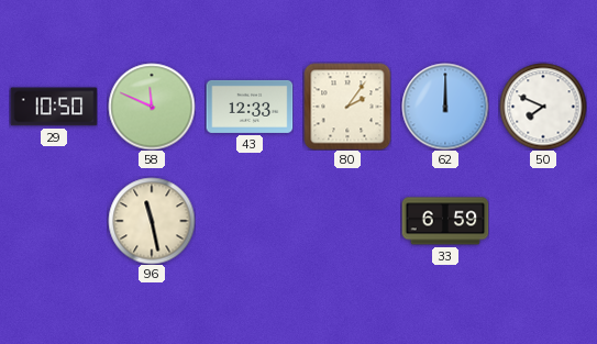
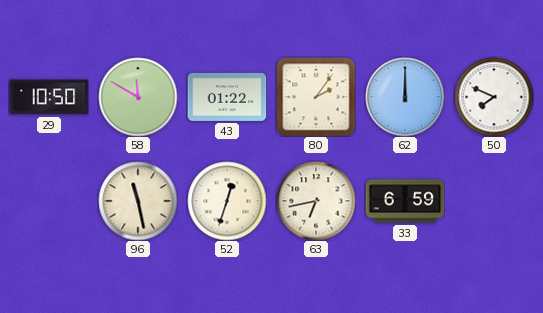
58: 11:49 -> 11:50
43: 12:33 -> 01:22
52: none -> 12:33
63: none -> 6:43
